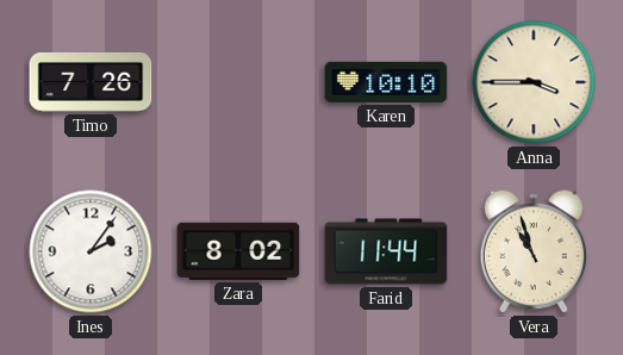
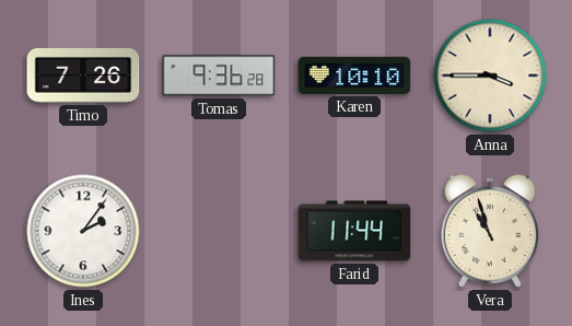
Tomas: none -> 9:36
Zara: 8:02 -> none
